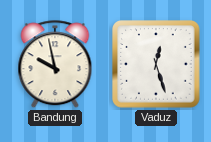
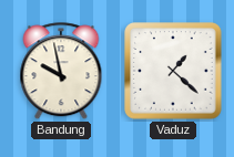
Vaduz: 12:27 -> 1:22
